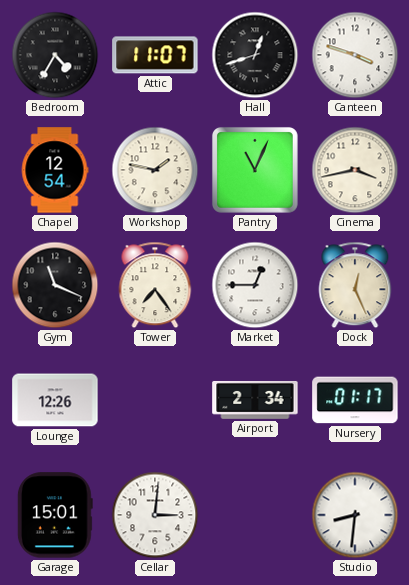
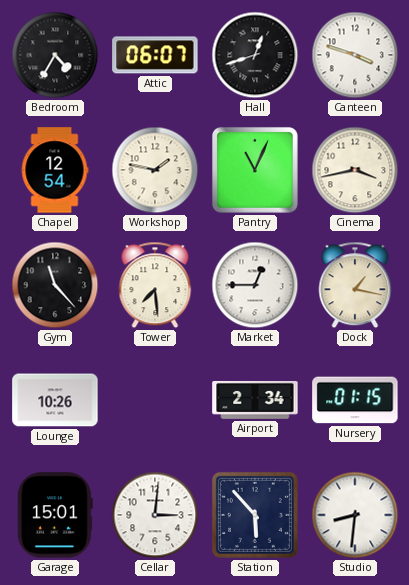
Attic: 11:07 -> 06:07
Gym: 11:19 -> 11:23
Tower: 7:24 -> 7:29
Dock: 12:26 -> 1:17
Lounge: 12:26 -> 10:26
Nursery: 01:17 -> 01:15
Station: none -> 5:53
